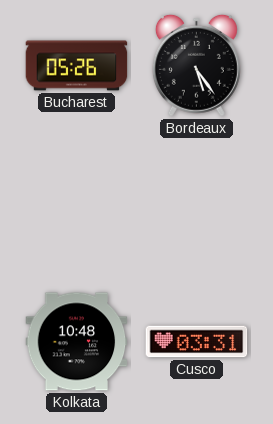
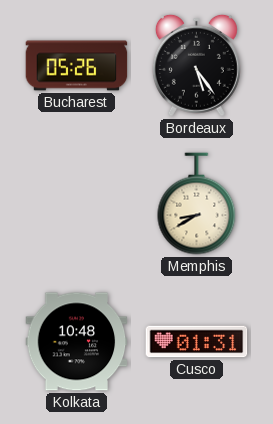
Memphis: none -> 8:40
Cusco: 03:31 -> 01:31
